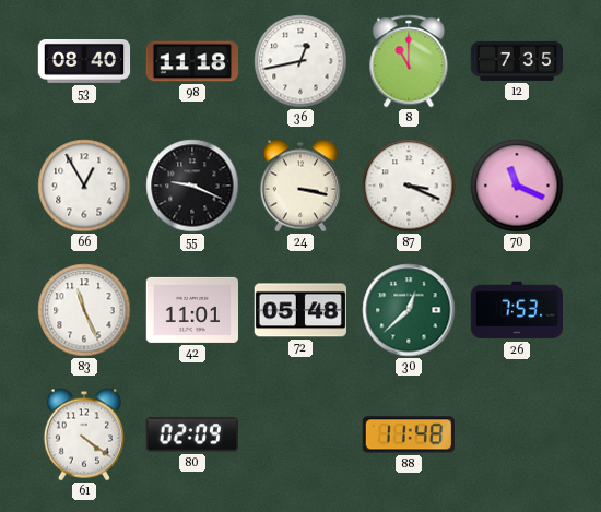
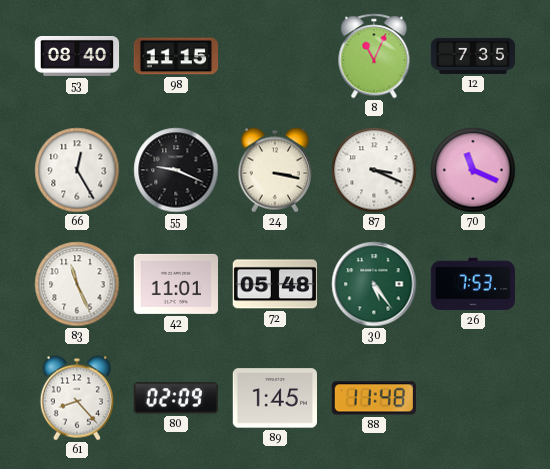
98: 11:18 -> 11:15
36: 12:43 -> none
8: 11:00 -> 11:04
66: 12:55 -> 12:25
30: 12:38 -> 5:24
61: 4:21 -> 8:23
89: none -> 1:45
